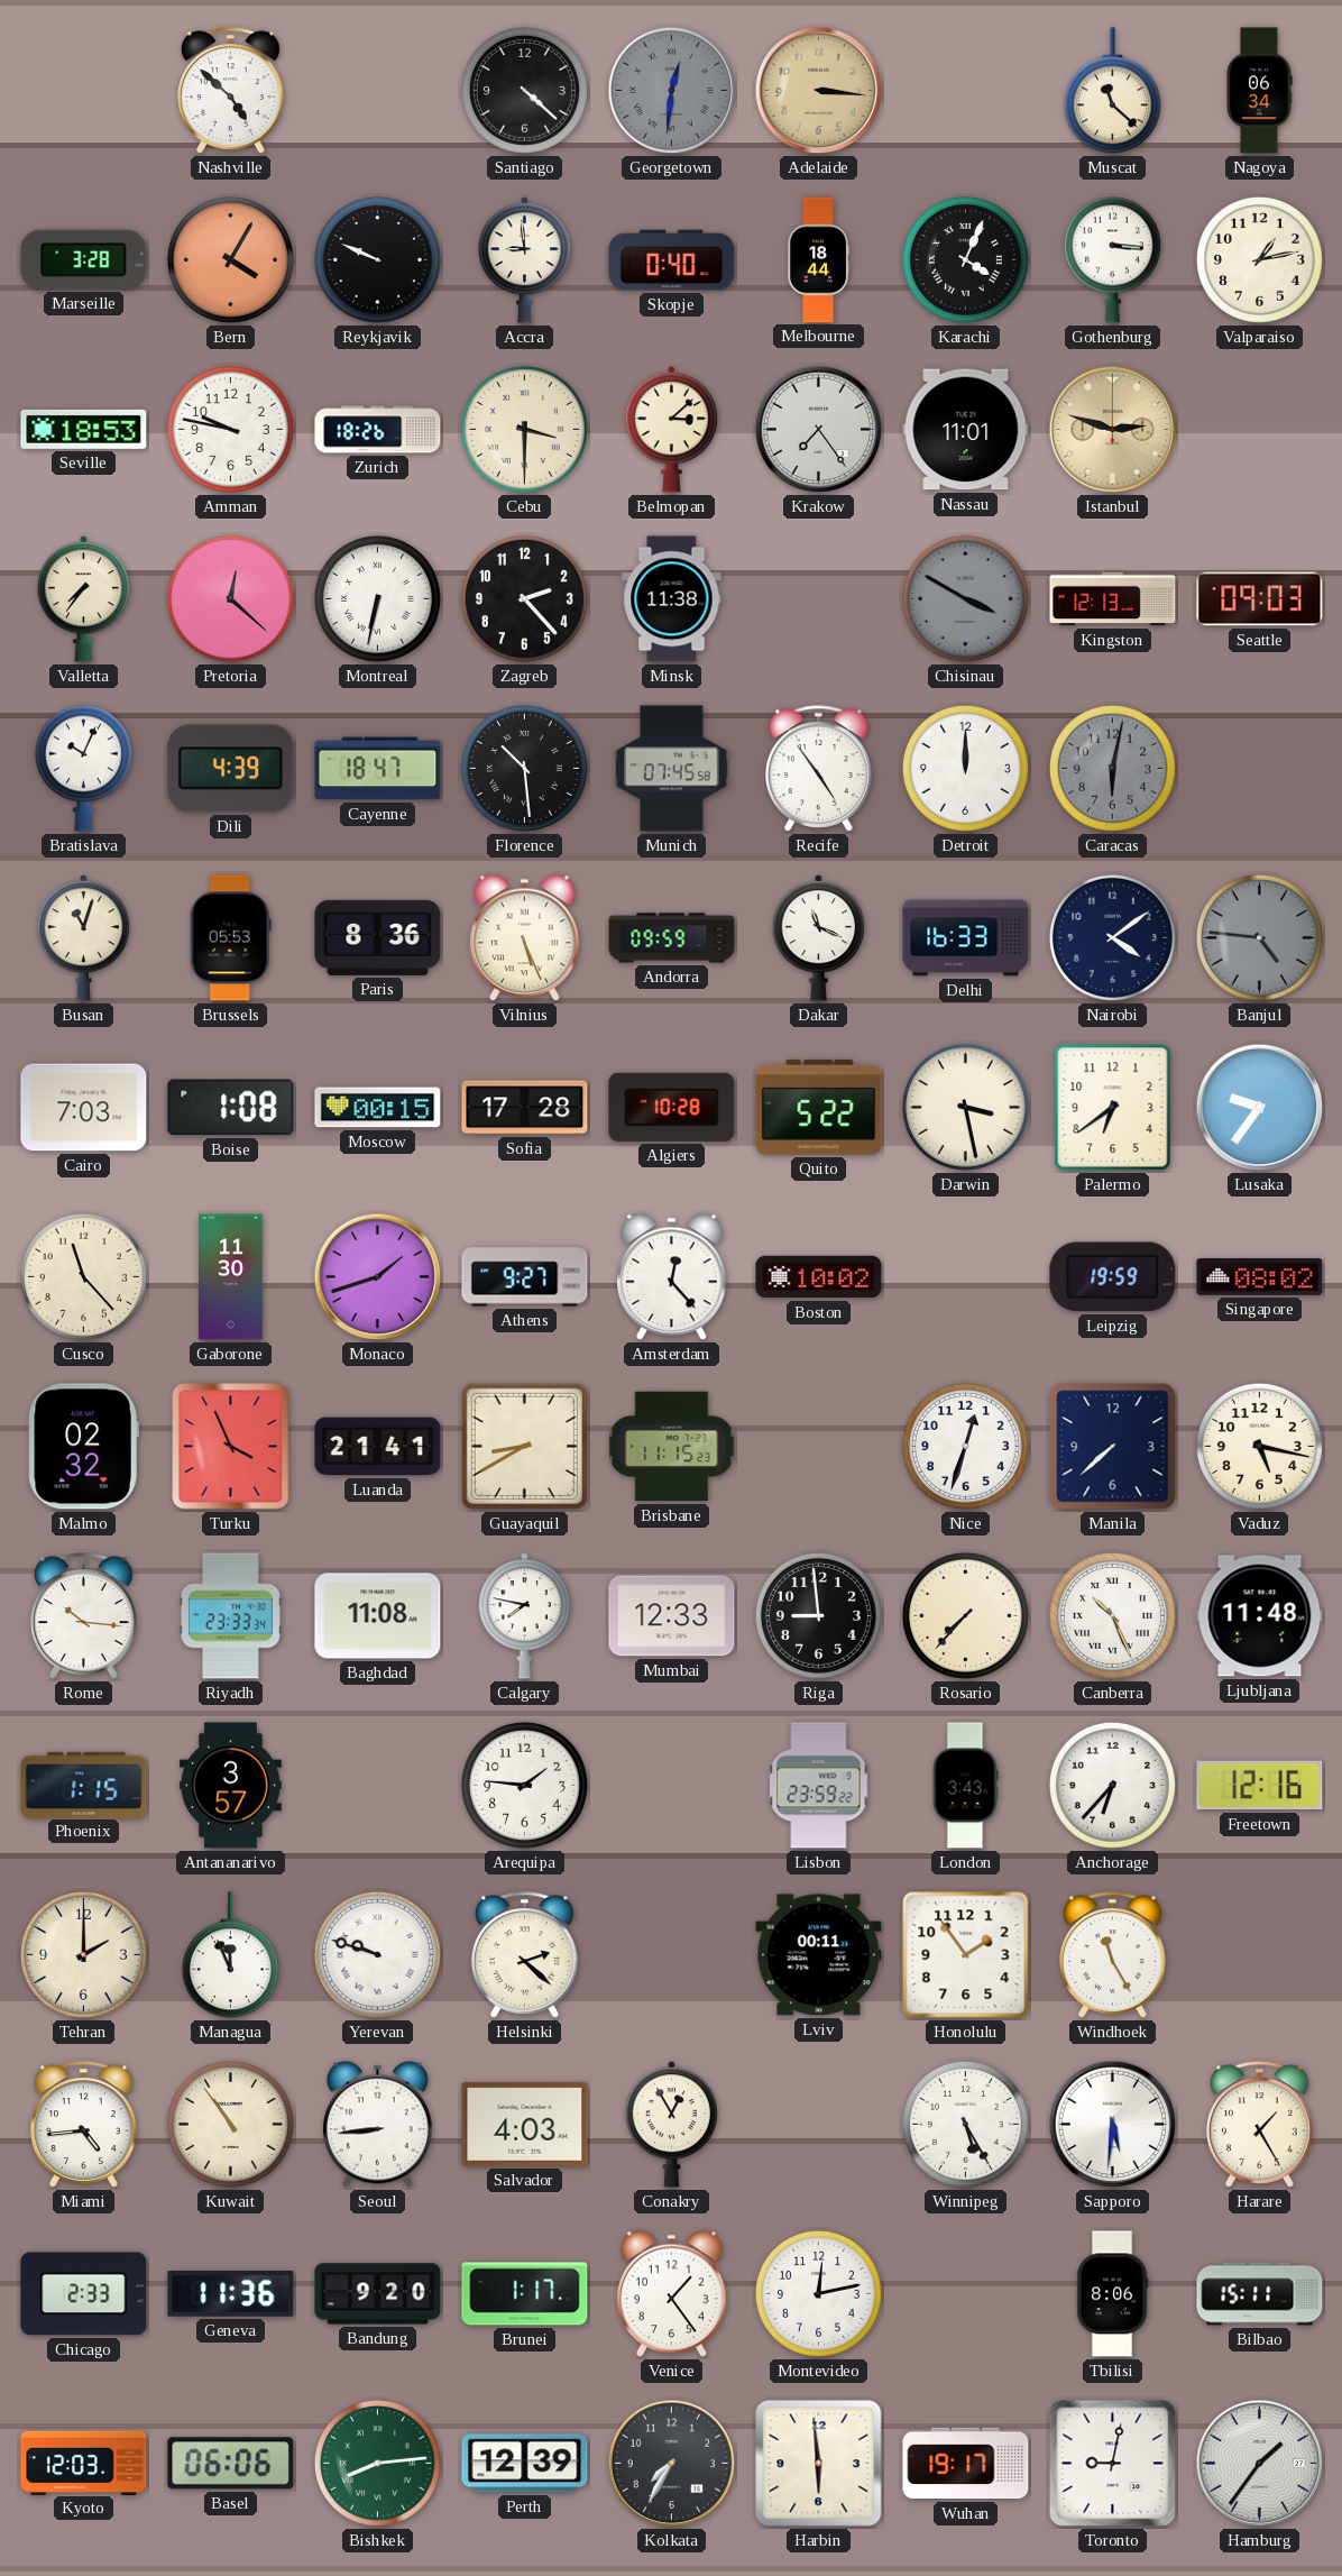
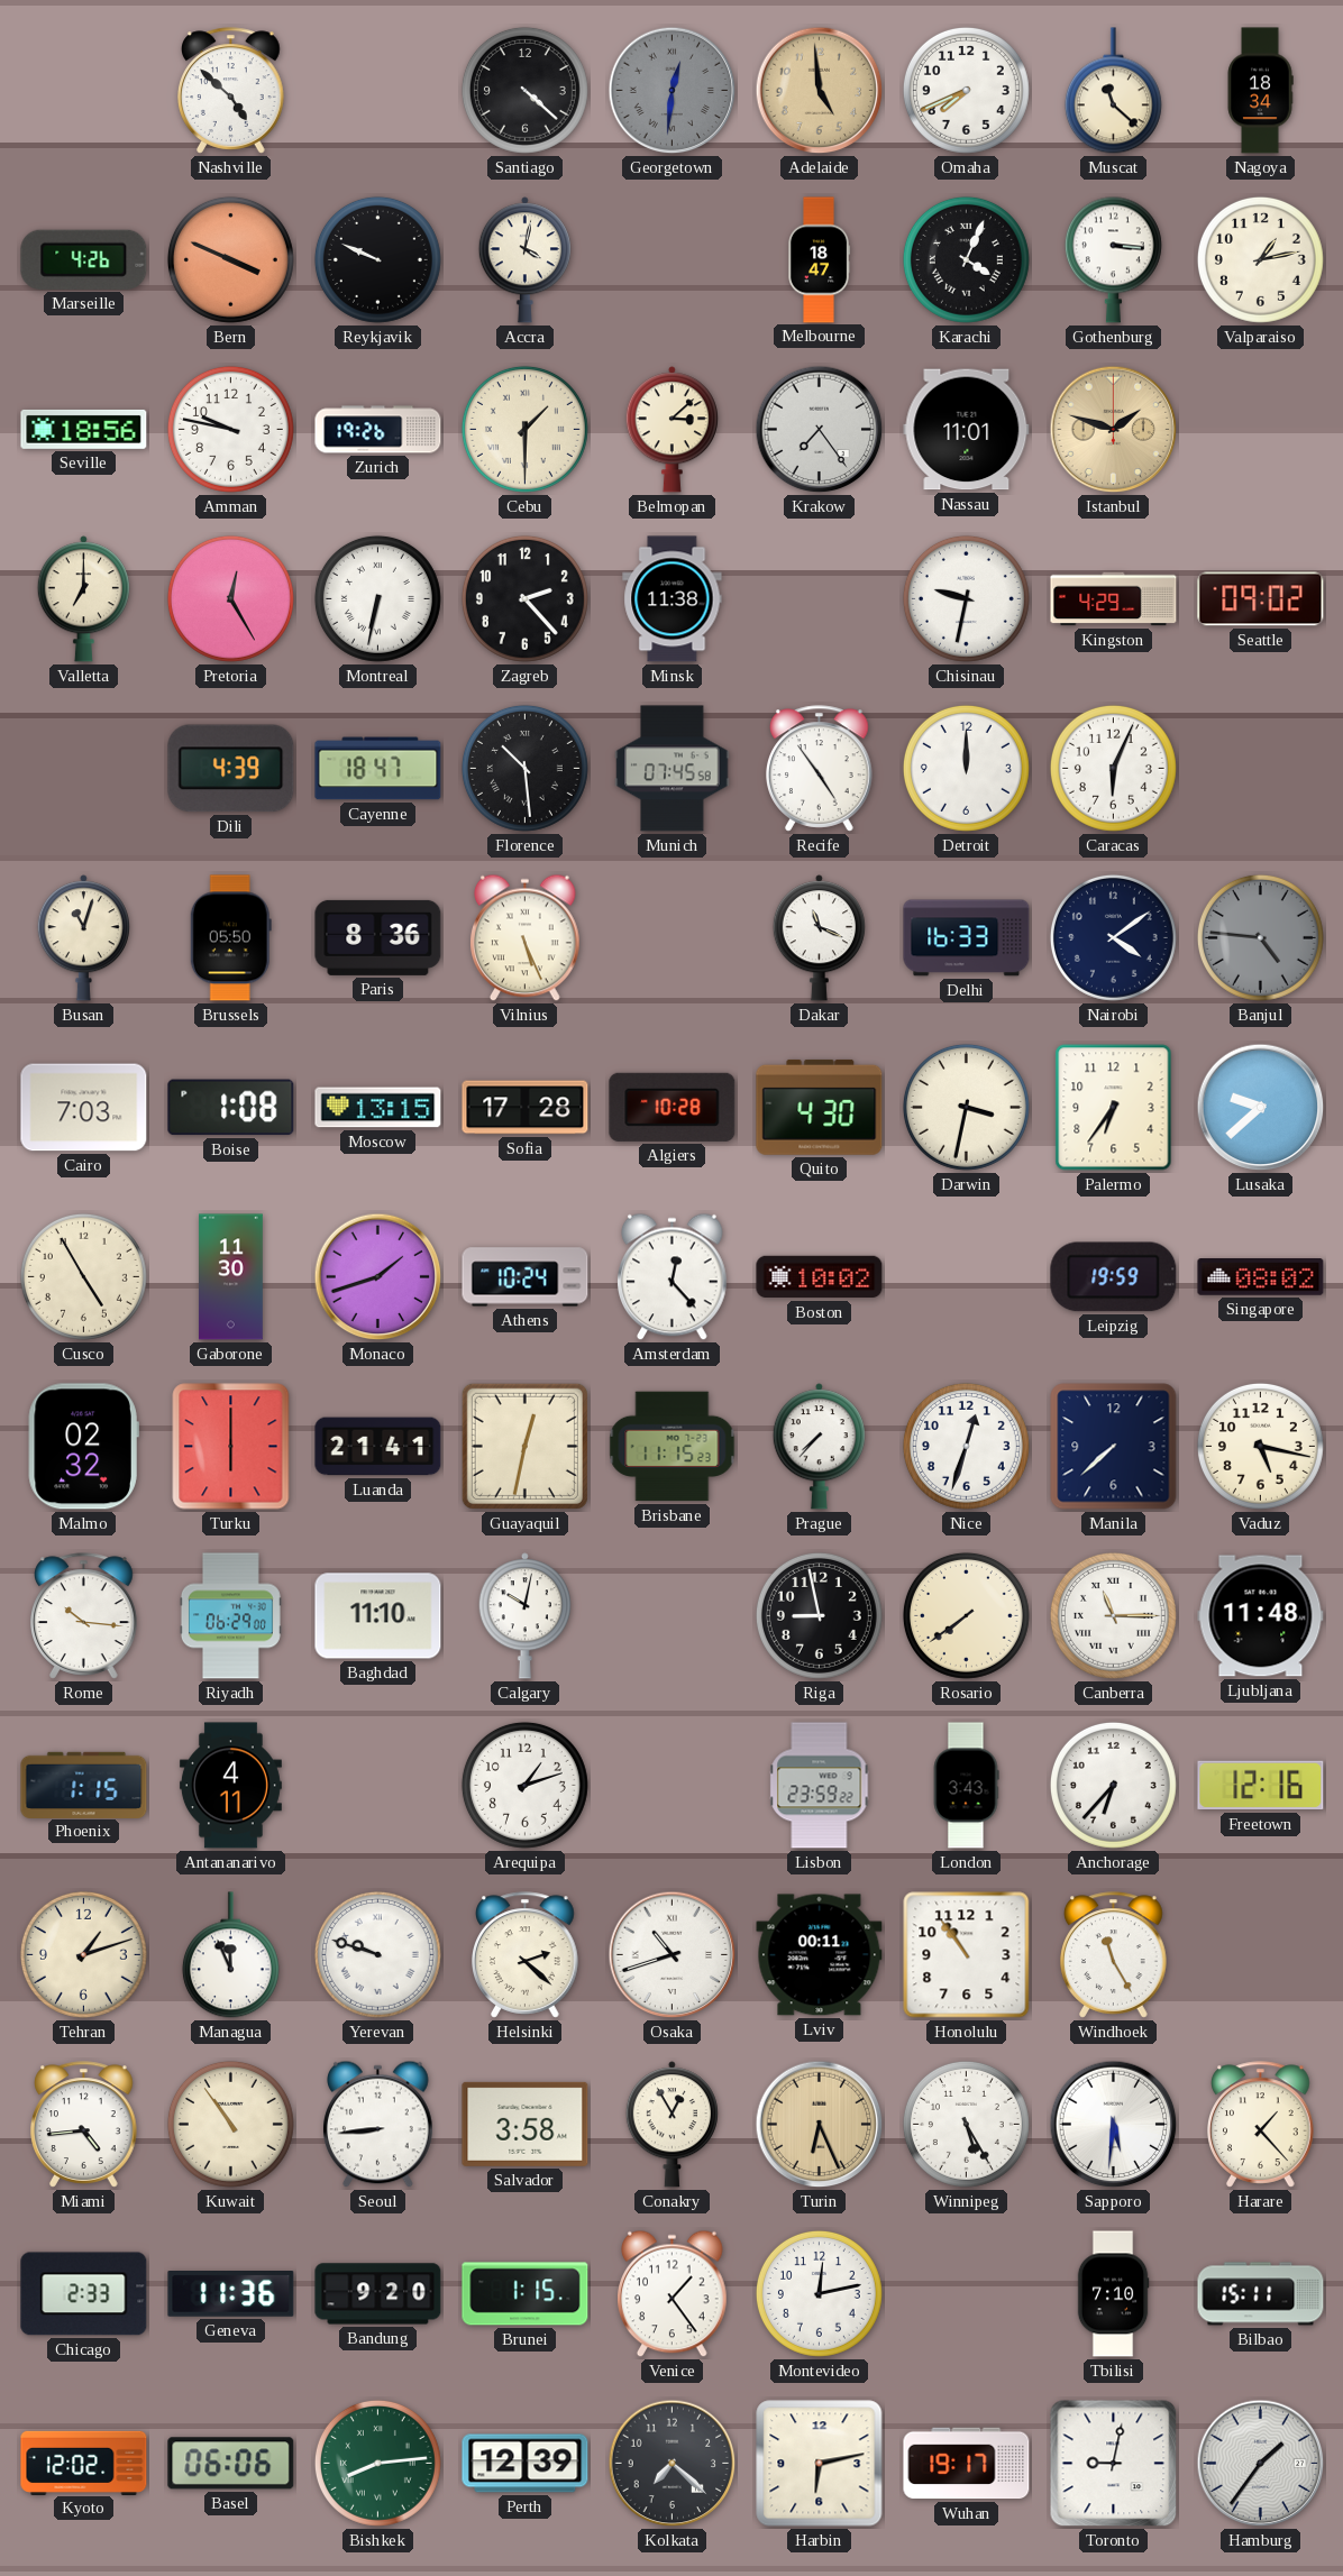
Adelaide: 3:16 -> 4:59
Omaha: none -> 7:41
Nagoya: 06:34 -> 18:34
Marseille: 3:28 -> 4:26
Bern: 4:05 -> 3:49
Accra: 8:59 -> 4:02
Skopje: 0:40 -> none
Melbourne: 18:44 -> 18:47
Seville: 18:53 -> 18:56
Zurich: 18:26 -> 19:26
Cebu: 3:30 -> 1:30
Istanbul: 2:48 -> 1:48
Valletta: 7:36 -> 7:00
Pretoria: 12:22 -> 12:25
Chisinau: 3:50 -> 9:32
Chisinau dial: grey -> white
Kingston: 12:13 -> 4:29
Seattle: 09:03 -> 09:02
Bratislava: 10:04 -> none
Caracas: 6:02 -> 6:04
Caracas dial: grey -> white
Brussels: 05:53 -> 05:50
Andorra: 09:59 -> none
Moscow: 00:15 -> 13:15
Quito: 5:22 -> 4:30
Darwin: 3:28 -> 3:32
Palermo: 6:39 -> 6:36
Lusaka: 9:36 -> 9:38
Cusco: 11:23 -> 4:55
Athens: 9:27 -> 10:24
Turku: 3:56 -> 6:00
Guayaquil: 8:40 -> 12:32
Prague: none -> 7:37
Riyadh: 23:33 -> 06:29
Baghdad: 11:08 -> 11:10
Calgary: 7:47 -> 10:02
Mumbai: 12:33 -> none
Riga: 8:59 -> 8:58
Rosario: 7:37 -> 7:39
Canberra: 10:26 -> 11:15
Antananarivo: 3:57 -> 4:11
Arequipa: 1:46 -> 1:12
Tehran: 2:00 -> 1:12
Osaka: none -> 10:42
Honolulu: 1:54 -> 10:54
Salvador: 4:03 -> 3:58
Turin: none -> 6:26
Harare: 1:25 -> 1:23
Brunei: 1:17 -> 1:15
Tbilisi: 8:06 -> 7:10
Kyoto: 12:03 -> 12:02
Kolkata: 7:35 -> 7:22
Harbin: 5:59 -> 6:13
